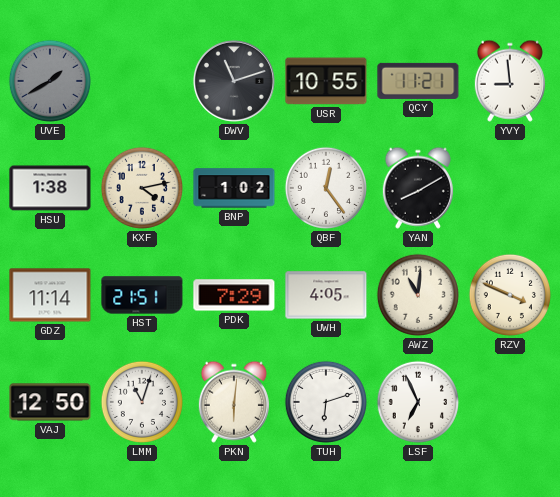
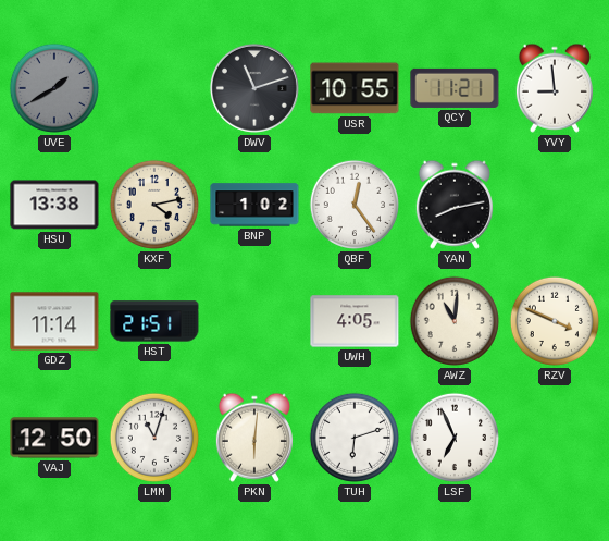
HSU: 1:38 -> 13:38
YAN: 8:10 -> 8:13
PDK: 7:29 -> none
